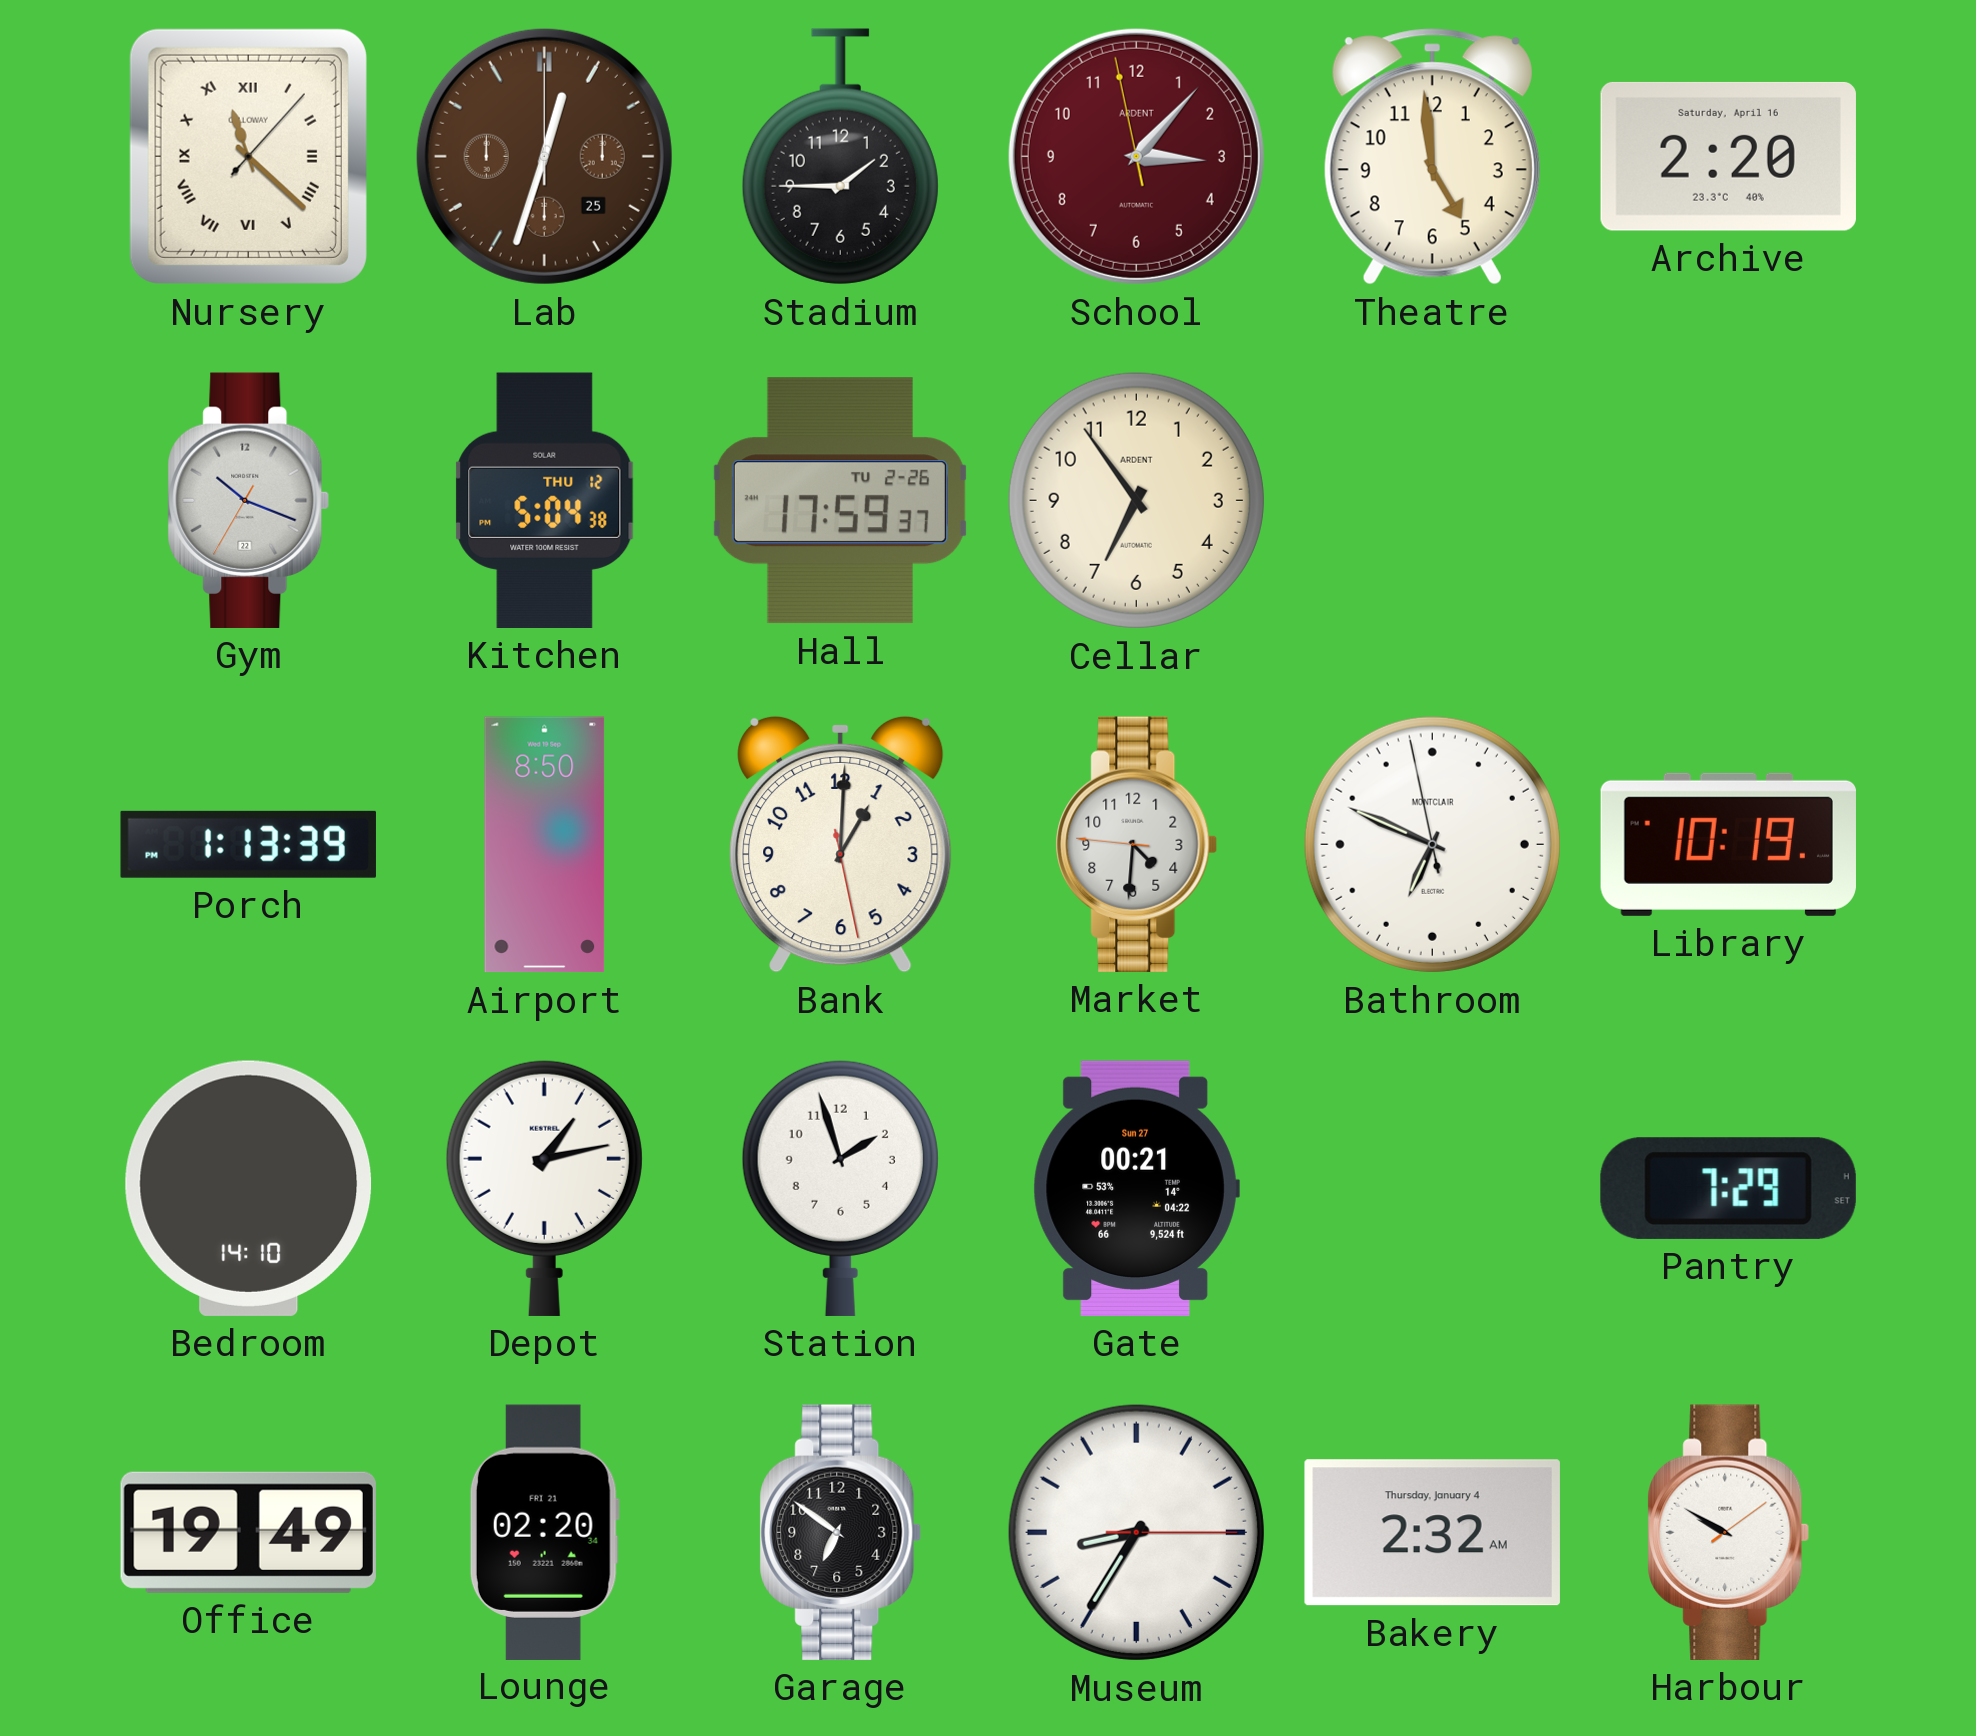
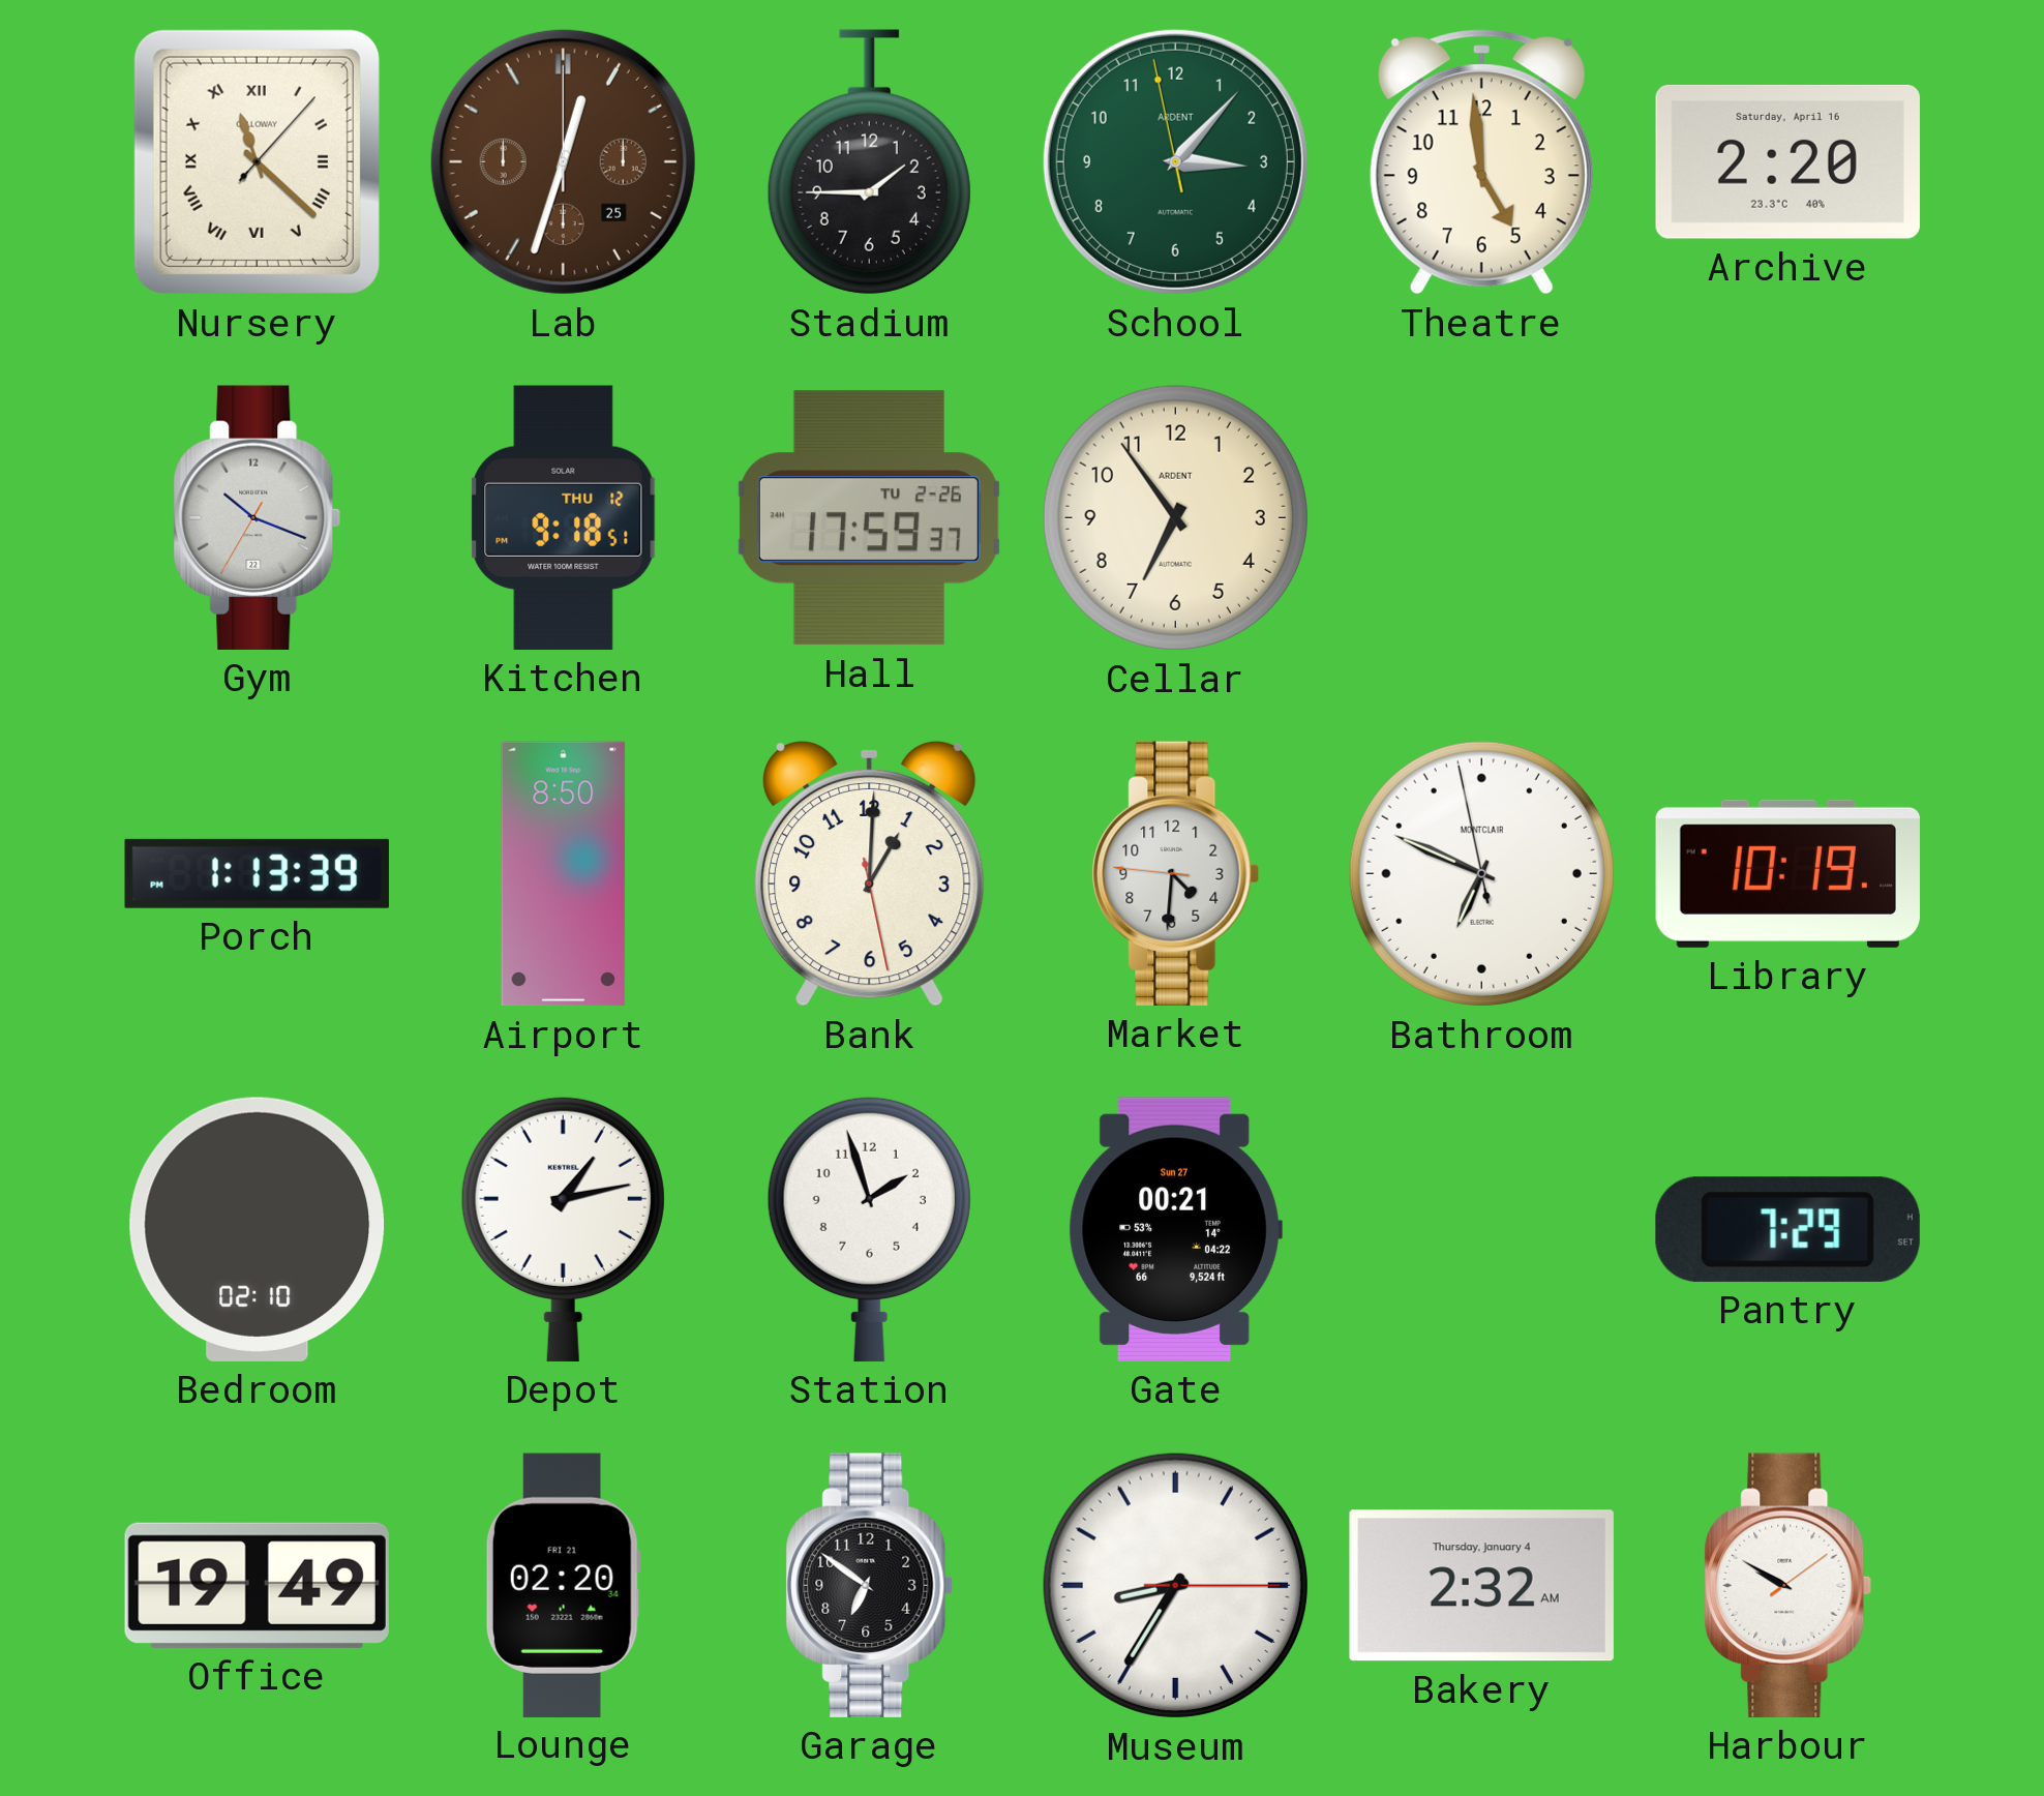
School dial: burgundy -> green
Kitchen: 5:04 -> 9:18
Bedroom: 14:10 -> 02:10
